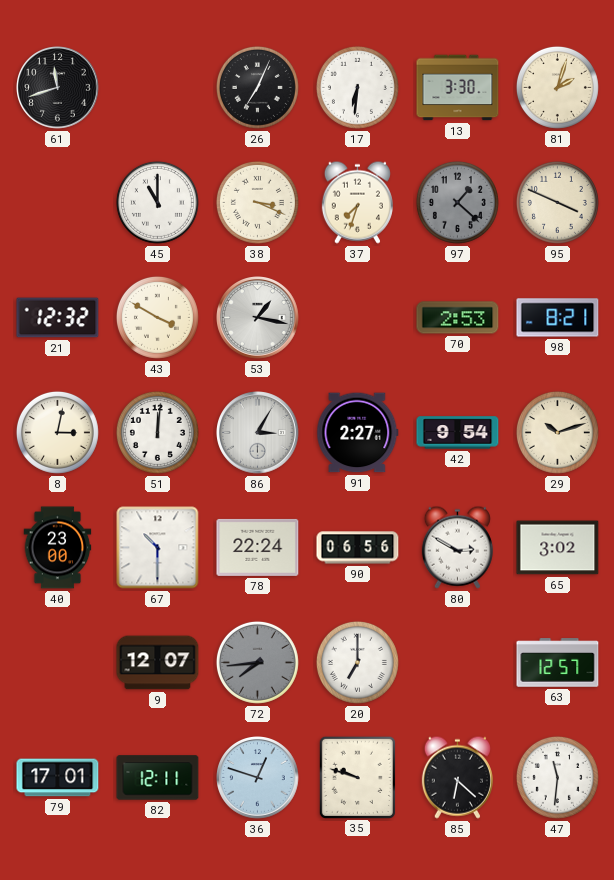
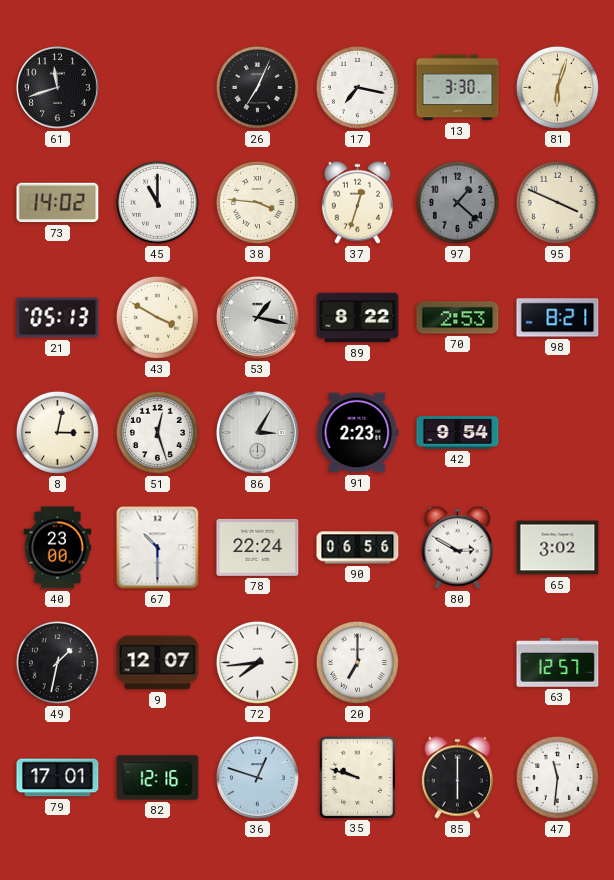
17: 6:31 -> 7:17
81: 2:03 -> 6:03
73: none -> 14:02
38: 3:19 -> 3:46
37: 7:33 -> 12:33
21: 12:32 -> 05:13
89: none -> 8:22
51: 12:01 -> 12:27
91: 2:27 -> 2:23
29: 10:12 -> none
49: none -> 1:32
72 dial: grey -> white
82: 12:11 -> 12:16
85: 6:22 -> 6:00
